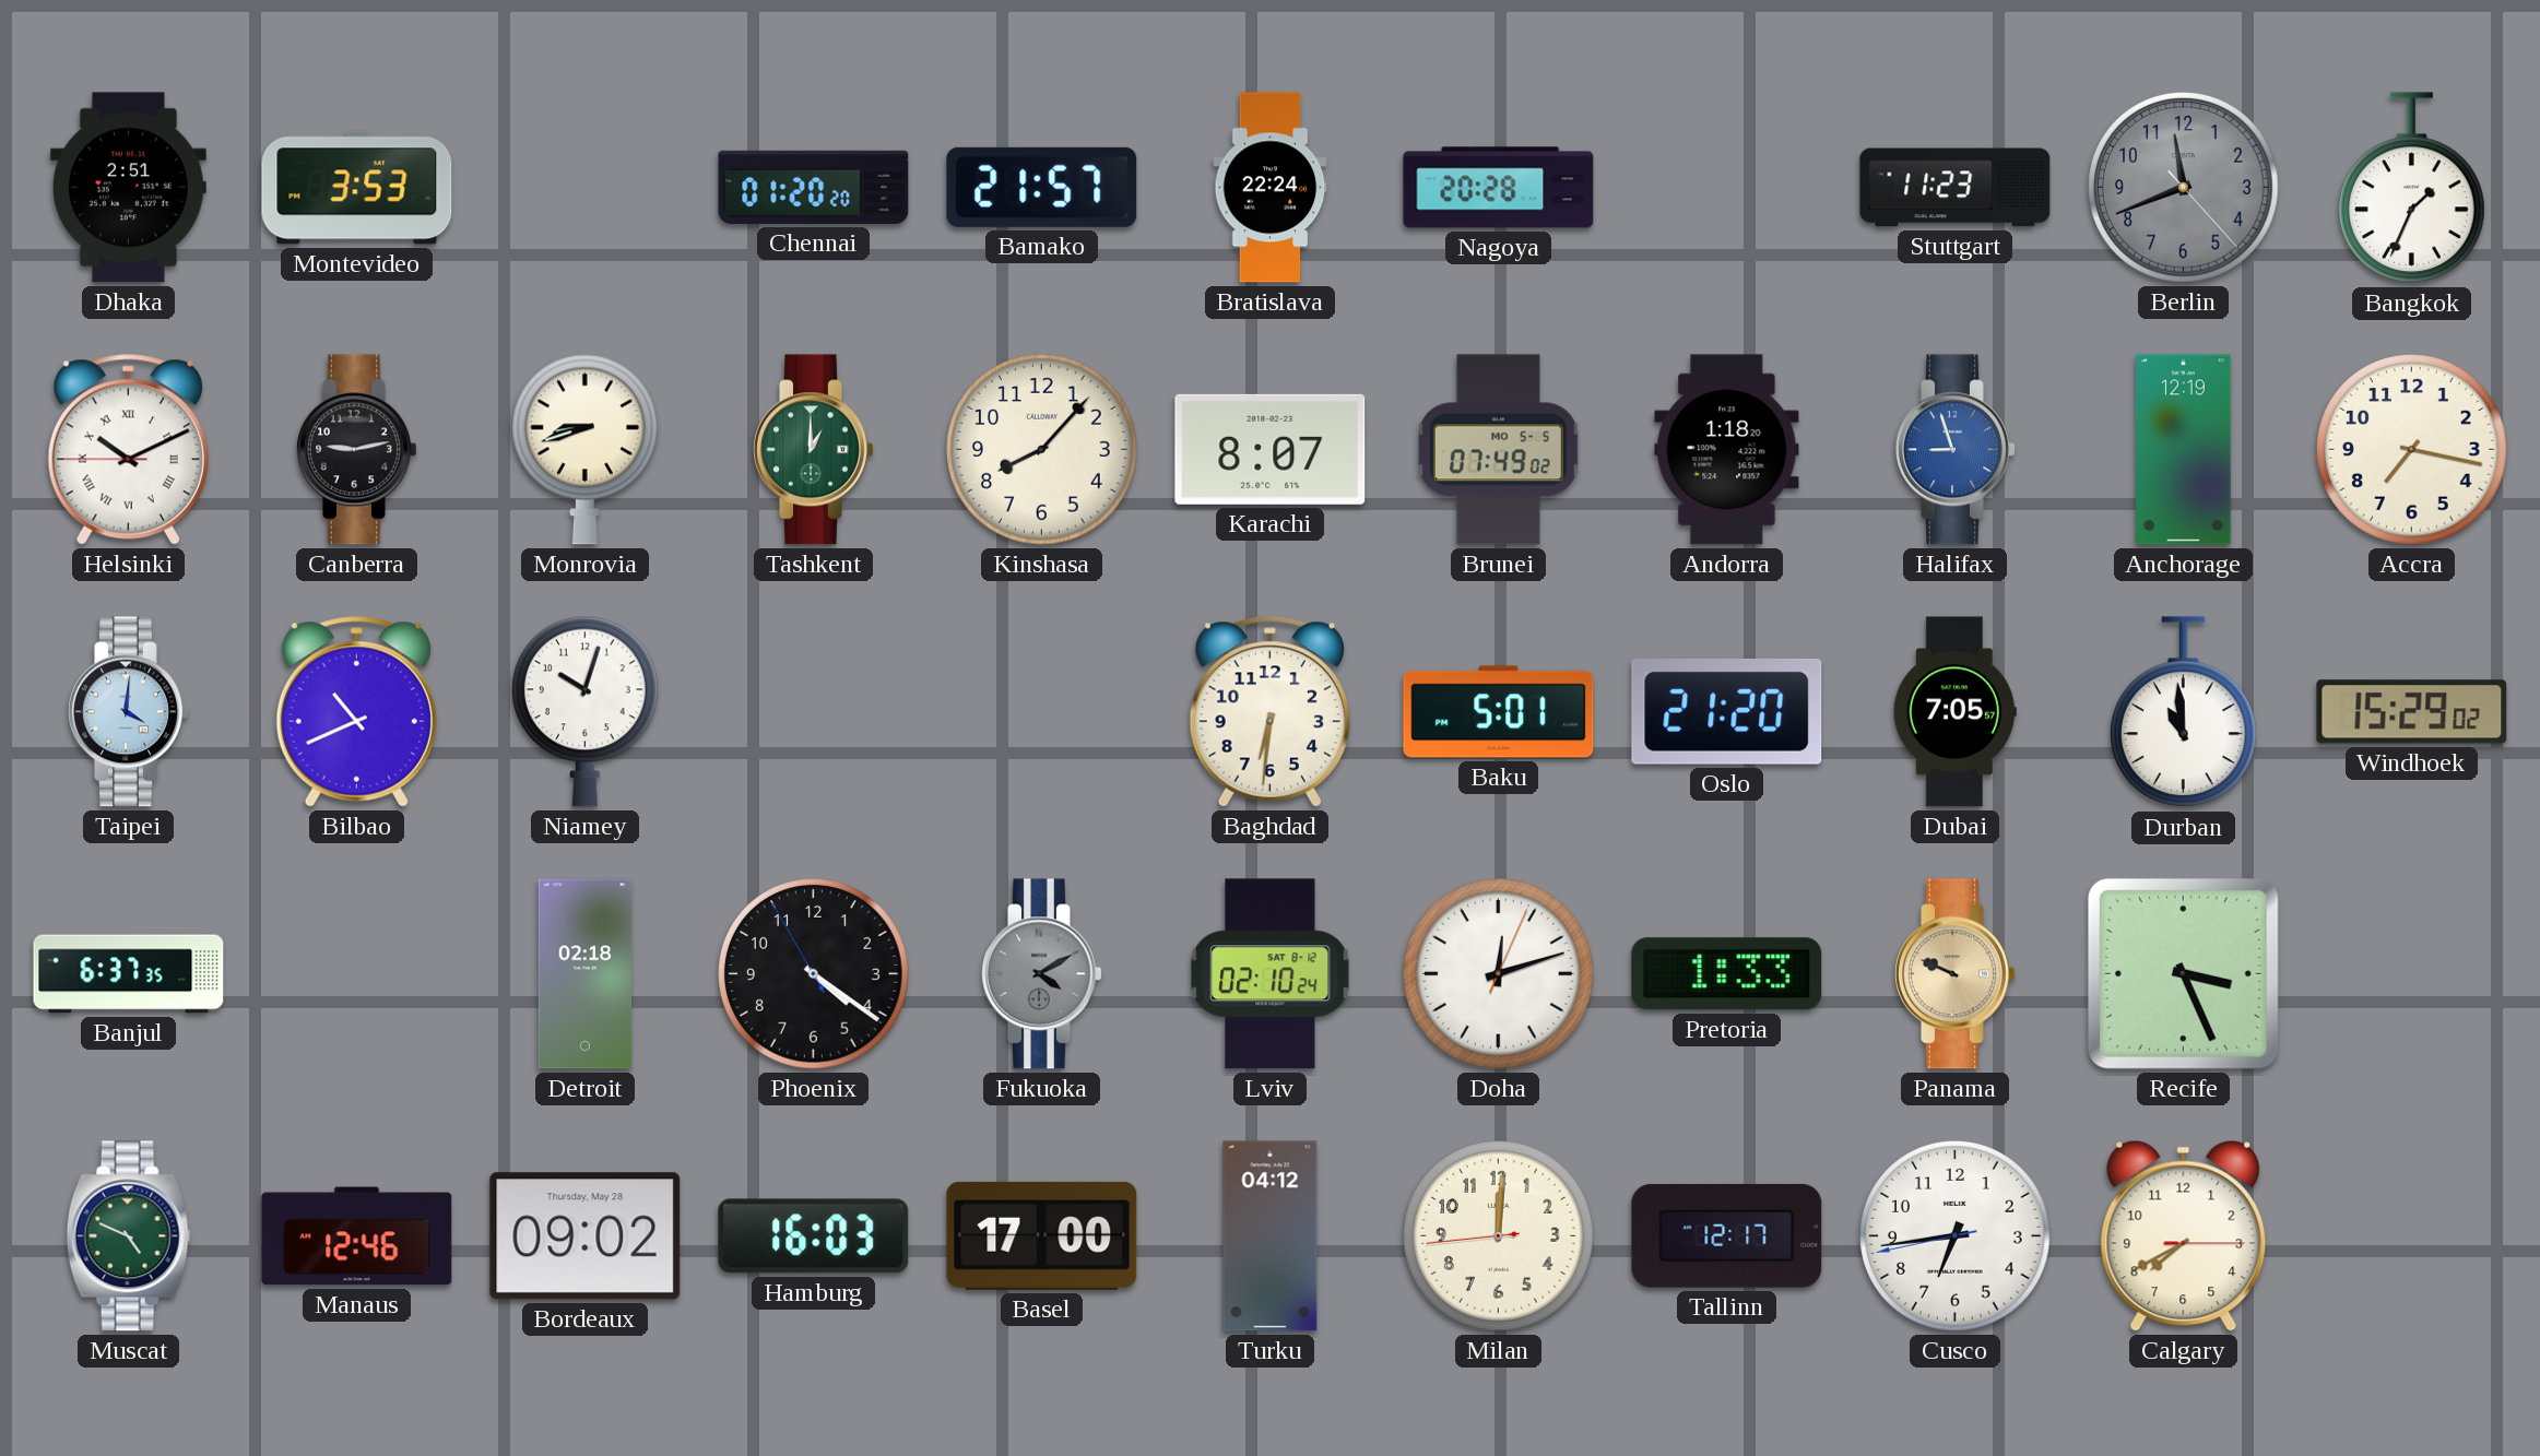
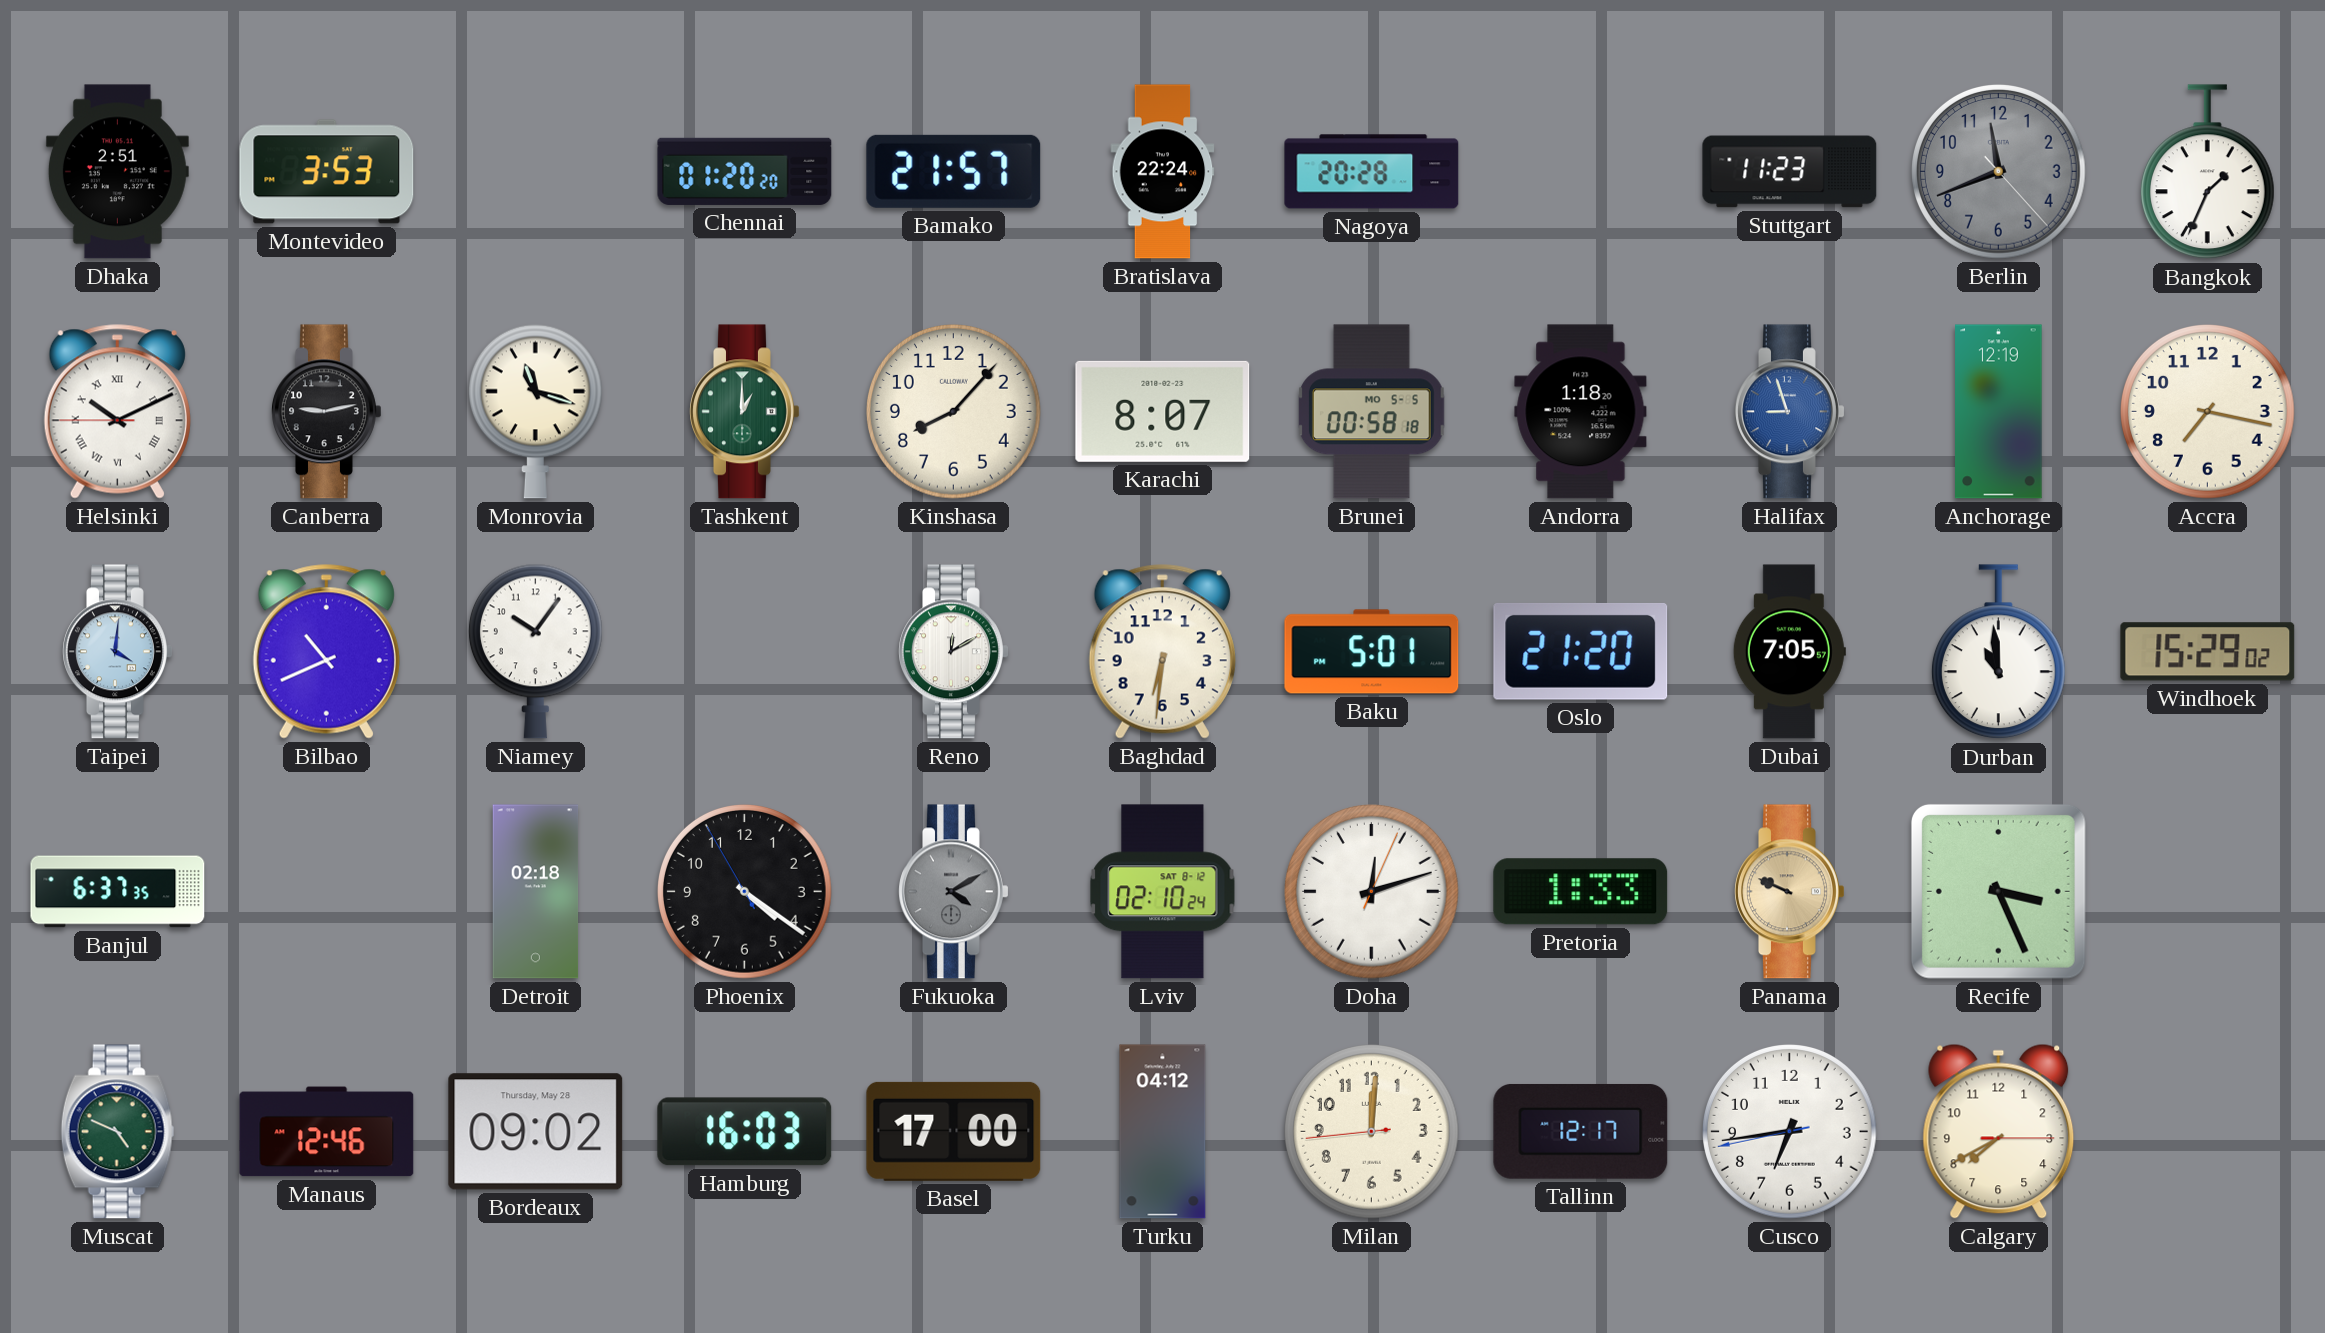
Monrovia: 8:42 -> 11:18
Brunei: 07:49 -> 00:58
Niamey: 10:03 -> 10:06
Reno: none -> 12:10
